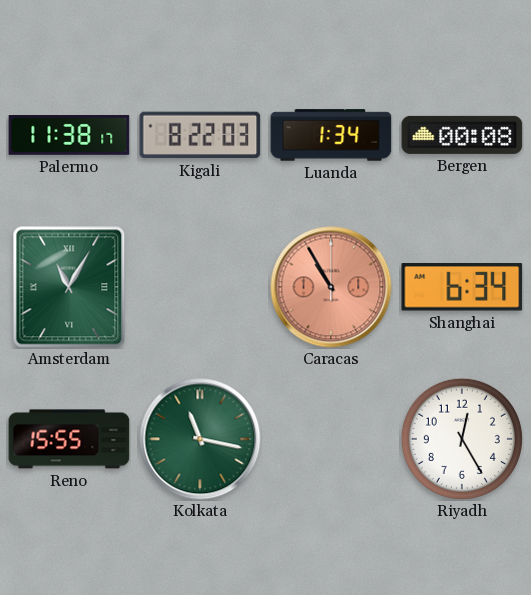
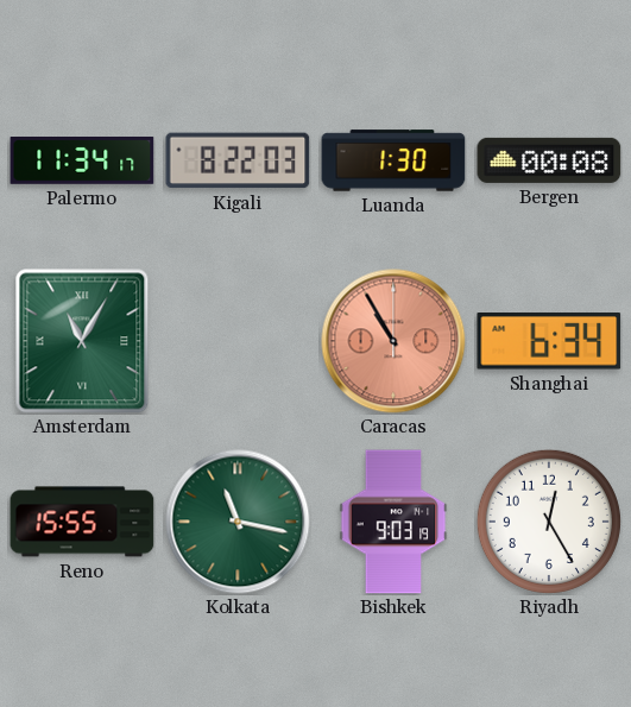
Palermo: 11:38 -> 11:34
Luanda: 1:34 -> 1:30
Bishkek: none -> 9:03
